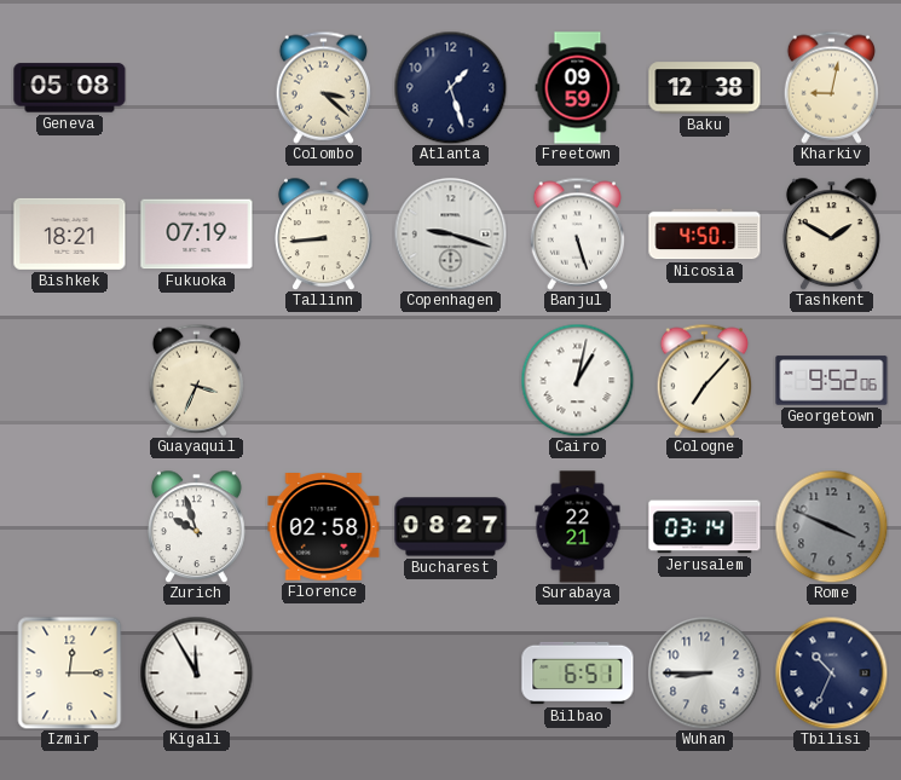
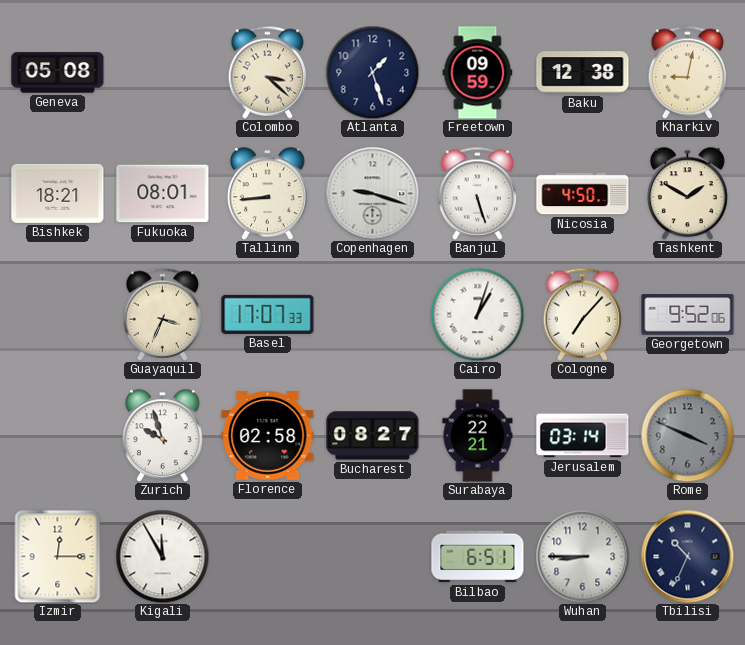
Fukuoka: 07:19 -> 08:01
Basel: none -> 17:07
Cairo: 1:02 -> 1:03
